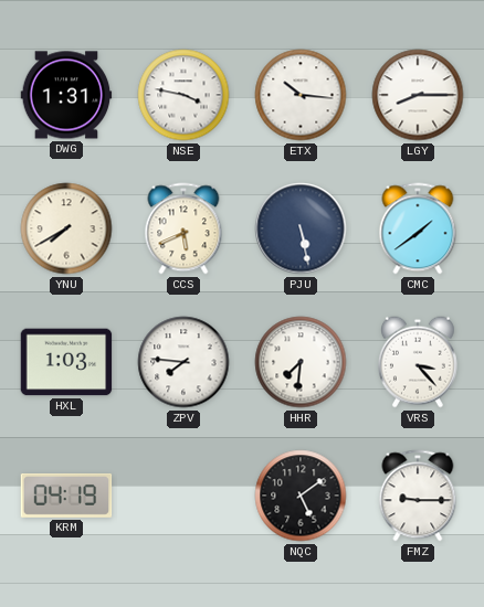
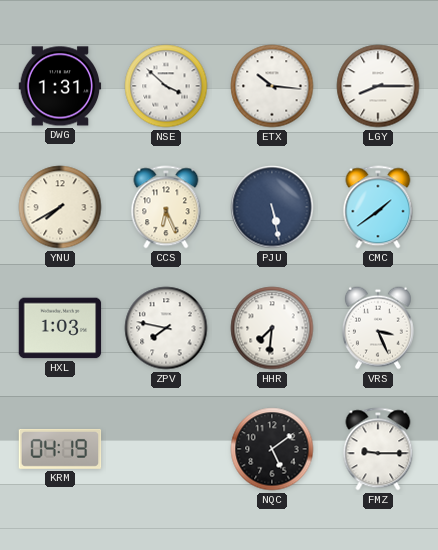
NSE: 3:47 -> 3:52
CCS: 5:41 -> 6:26
ZPV: 7:46 -> 7:47
VRS: 3:23 -> 3:26
